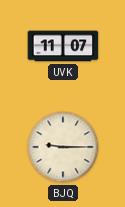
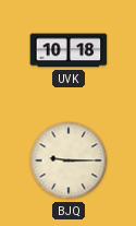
UVK: 11:07 -> 10:18
